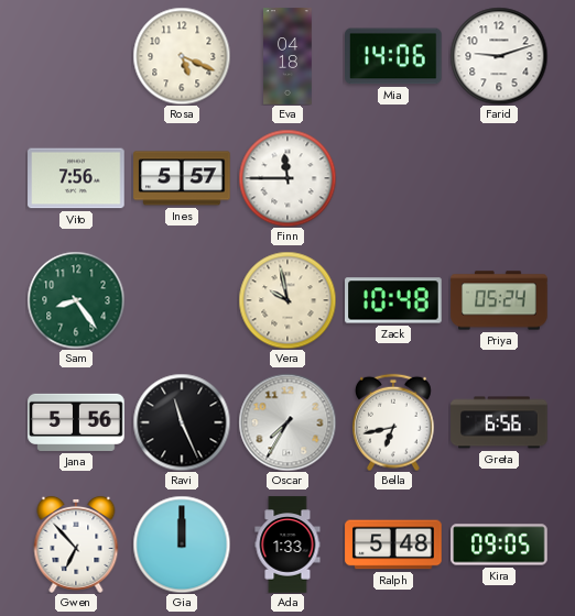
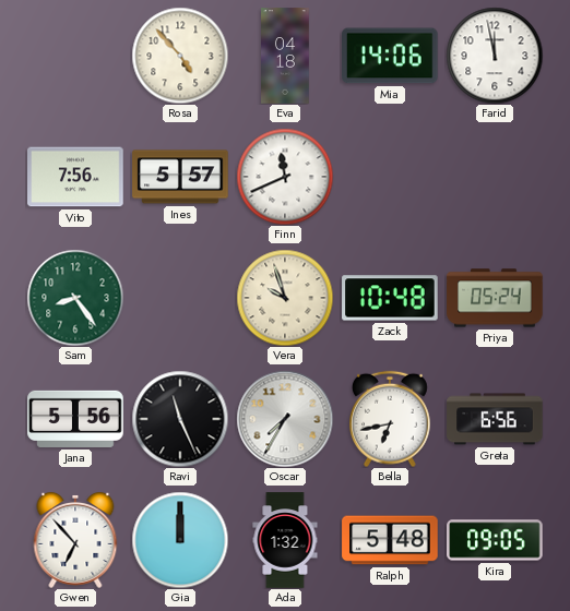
Rosa: 5:19 -> 4:53
Farid: 9:12 -> 11:58
Finn: 11:45 -> 11:41
Vera: 9:58 -> 9:57
Ada: 1:33 -> 1:32
